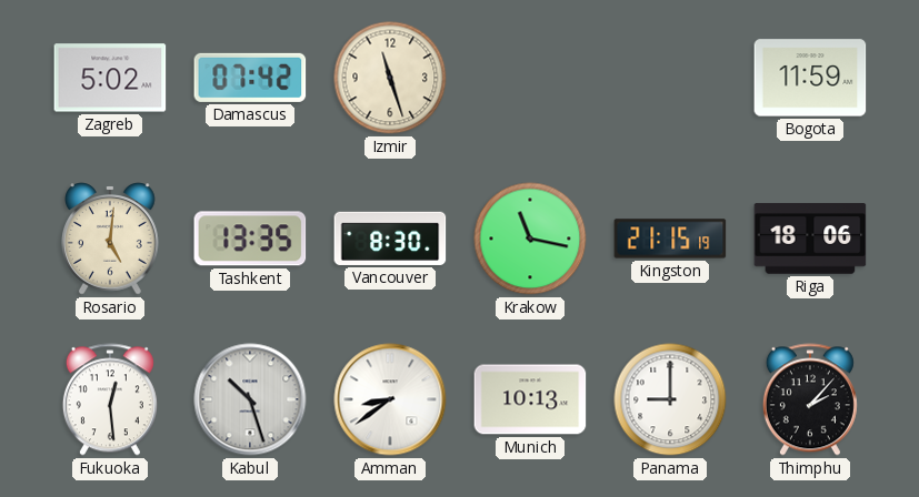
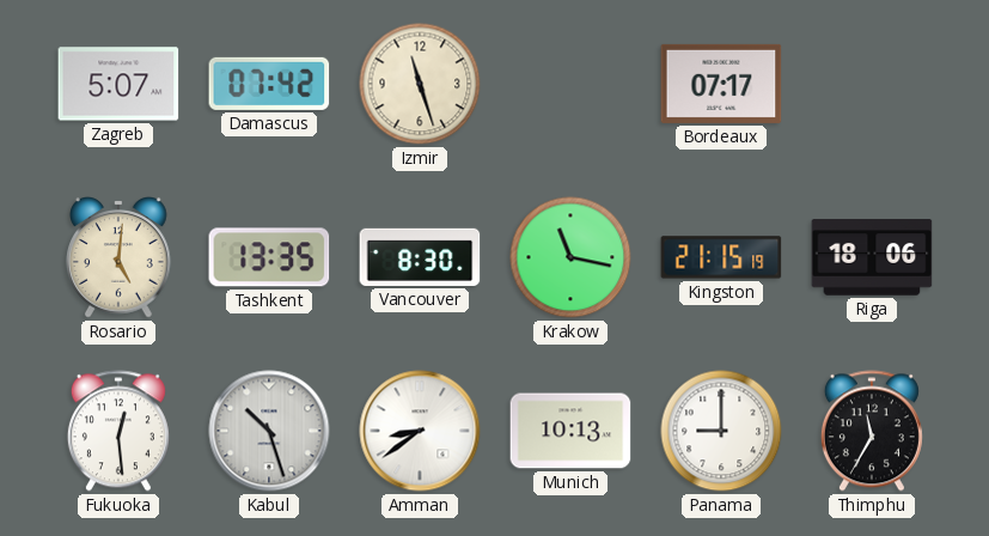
Zagreb: 5:02 -> 5:07
Bordeaux: none -> 07:17
Bogota: 11:59 -> none
Thimphu: 2:07 -> 11:35
